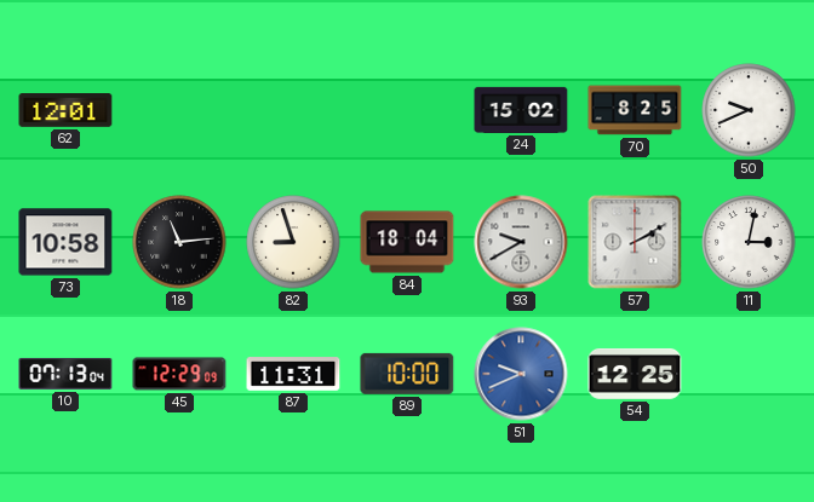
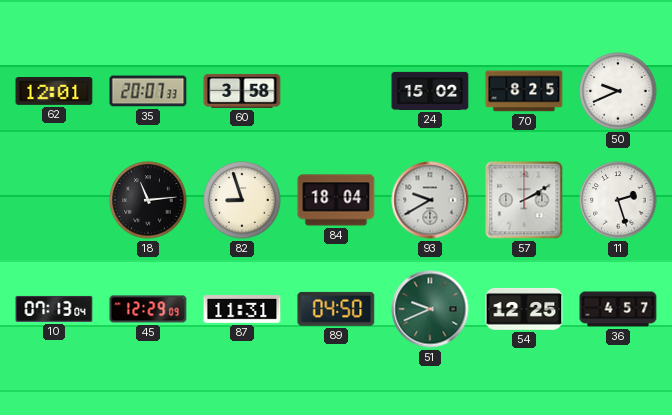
35: none -> 20:07
60: none -> 3:58
73: 10:58 -> none
11: 3:02 -> 2:27
89: 10:00 -> 04:50
51 dial: blue -> green
36: none -> 4:57
